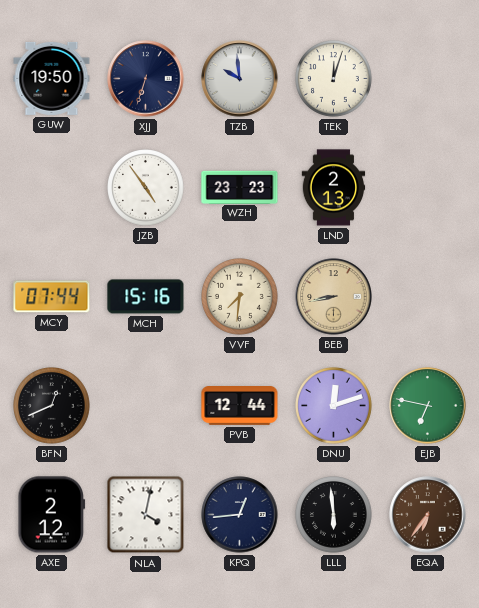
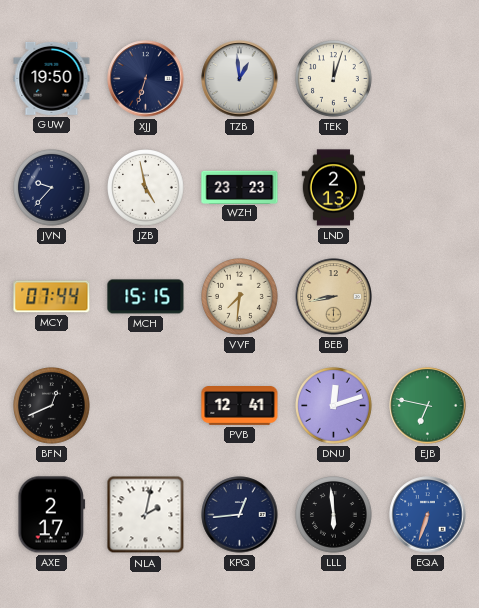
TZB: 9:59 -> 12:59
JVN: none -> 9:37
JZB: 4:54 -> 4:58
MCH: 15:16 -> 15:15
PVB: 12:44 -> 12:41
AXE: 2:12 -> 2:17
NLA: 4:02 -> 2:02
EQA: 6:36 -> 6:33
EQA dial: brown -> blue
